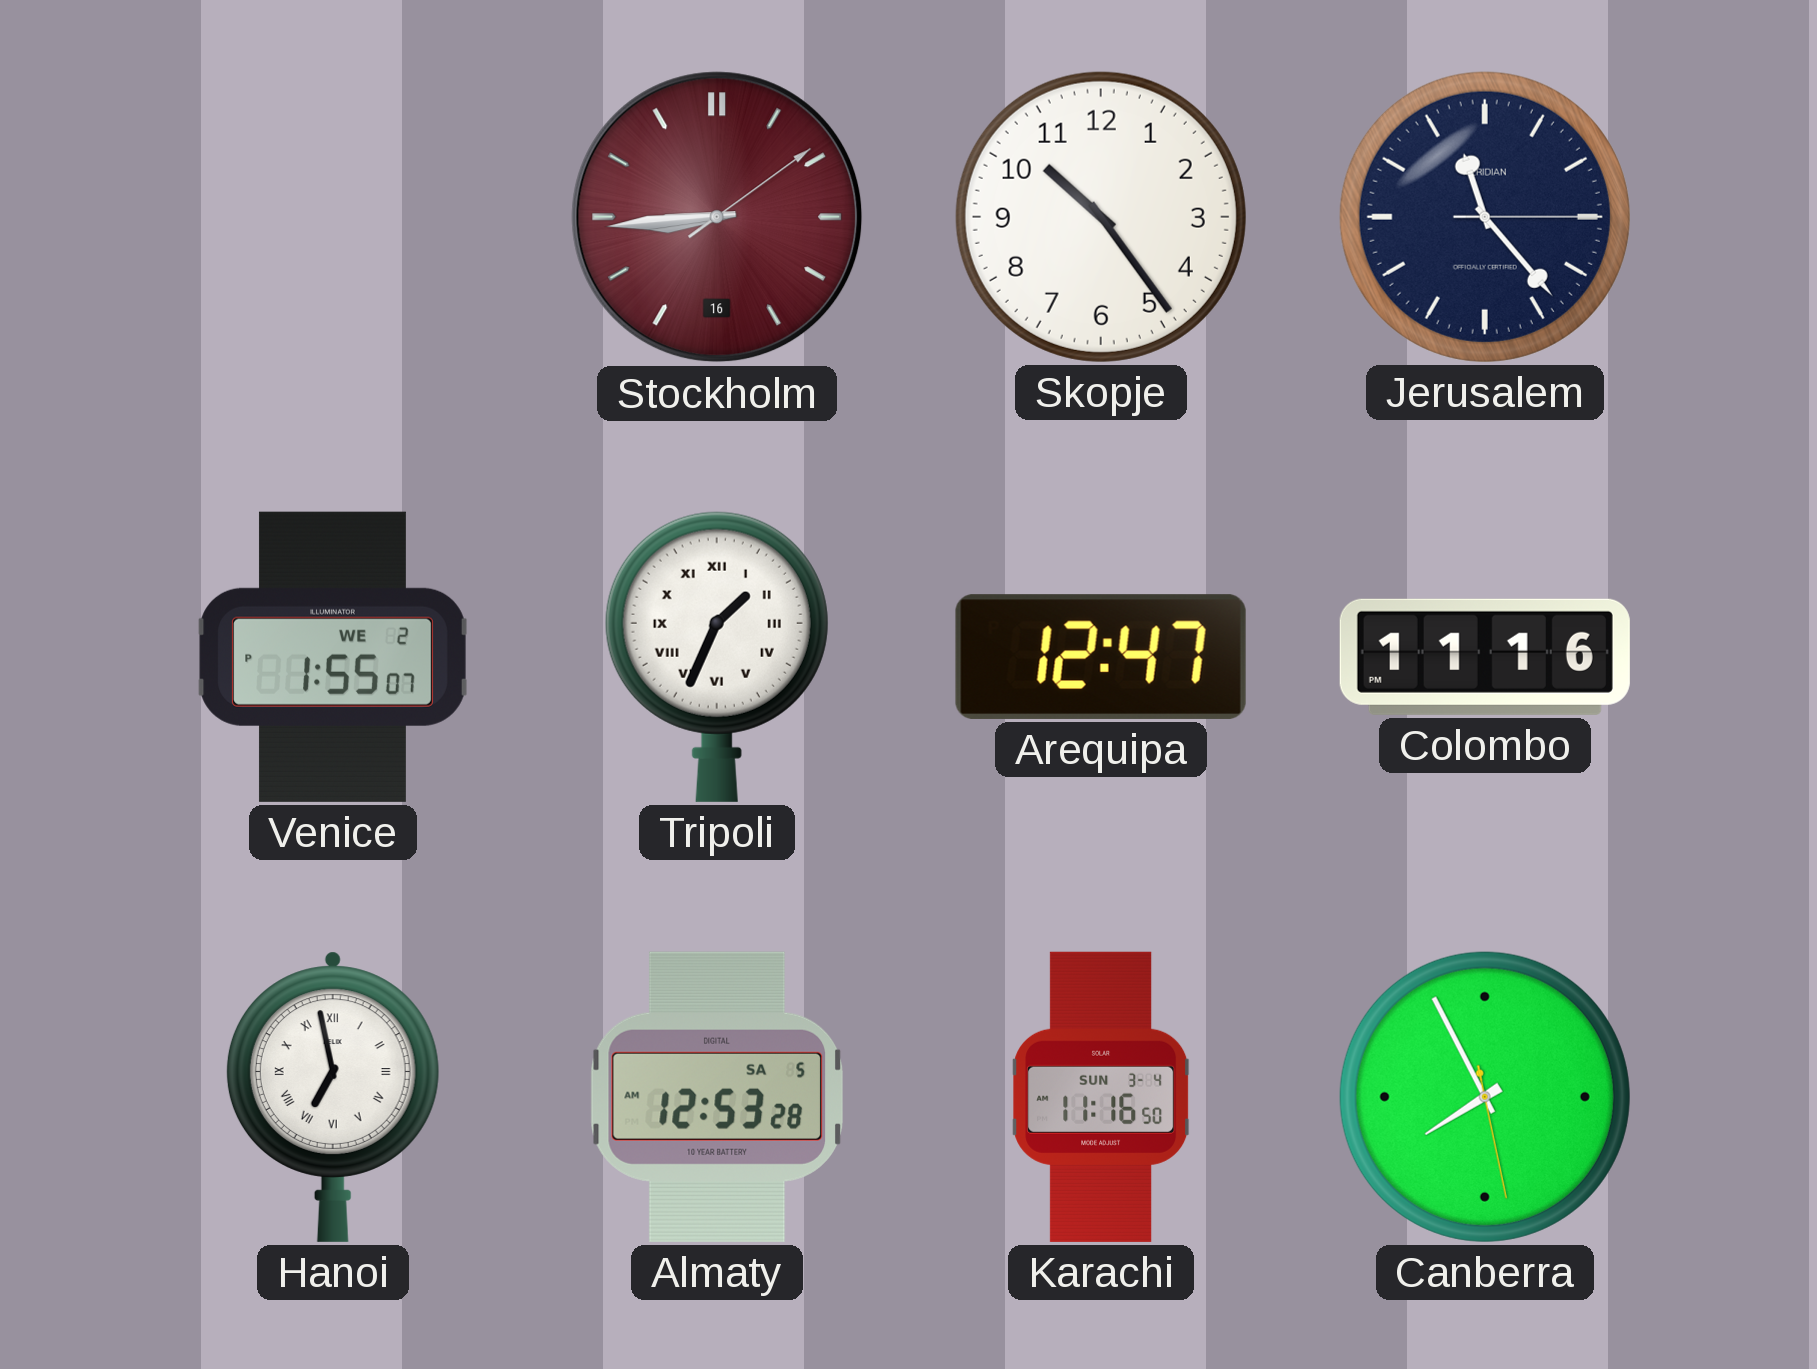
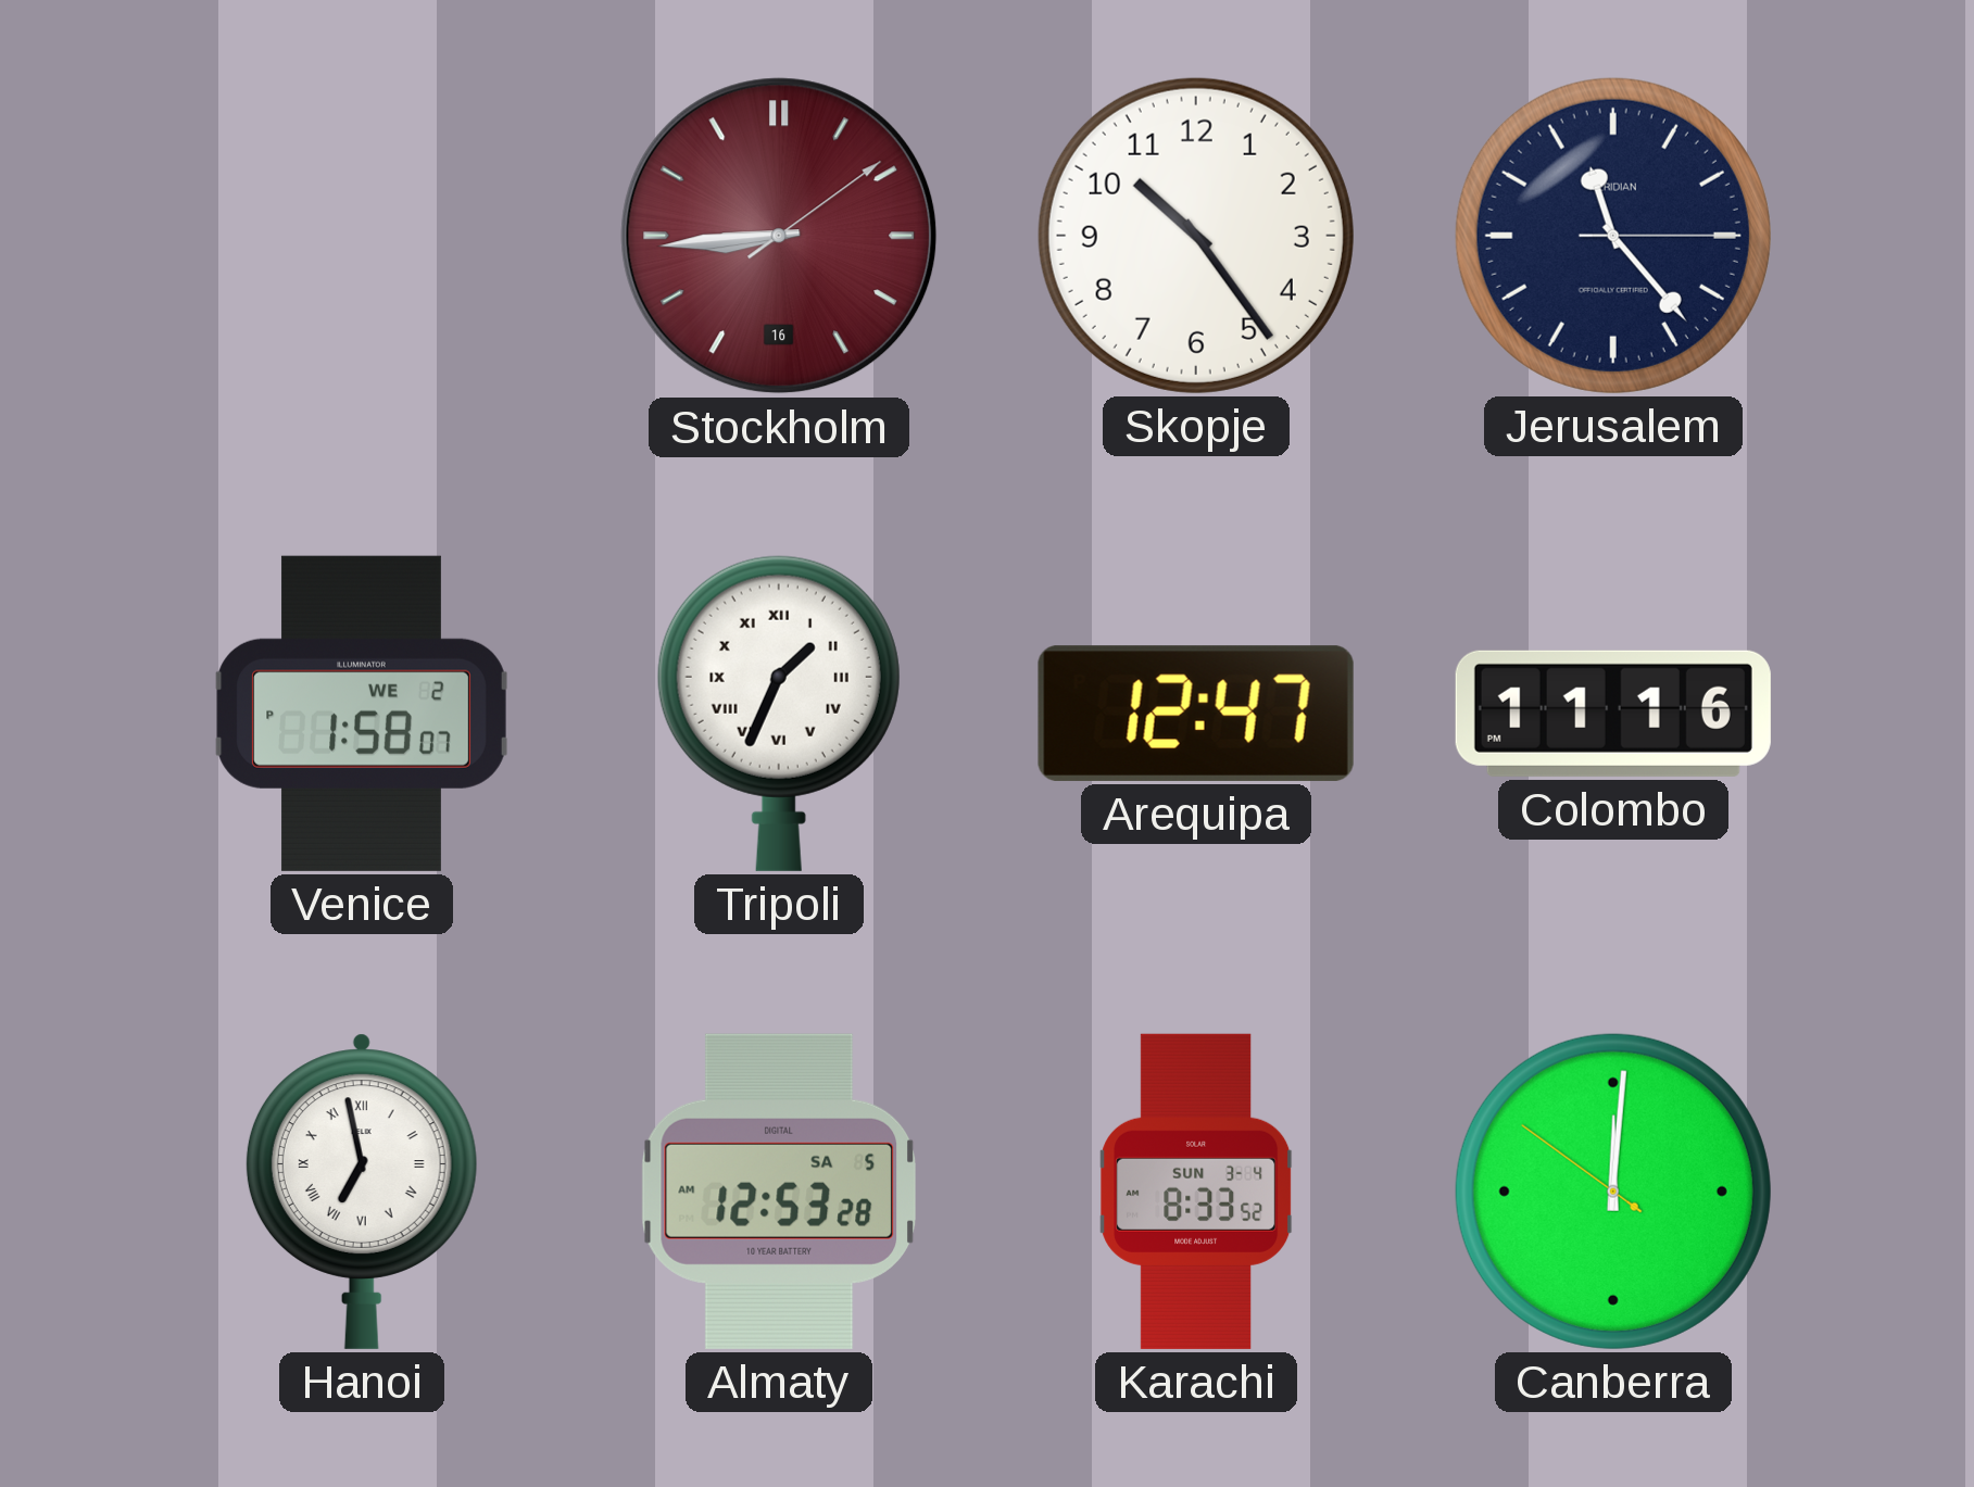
Venice: 1:55 -> 1:58
Karachi: 11:16 -> 8:33
Canberra: 7:55 -> 12:00
